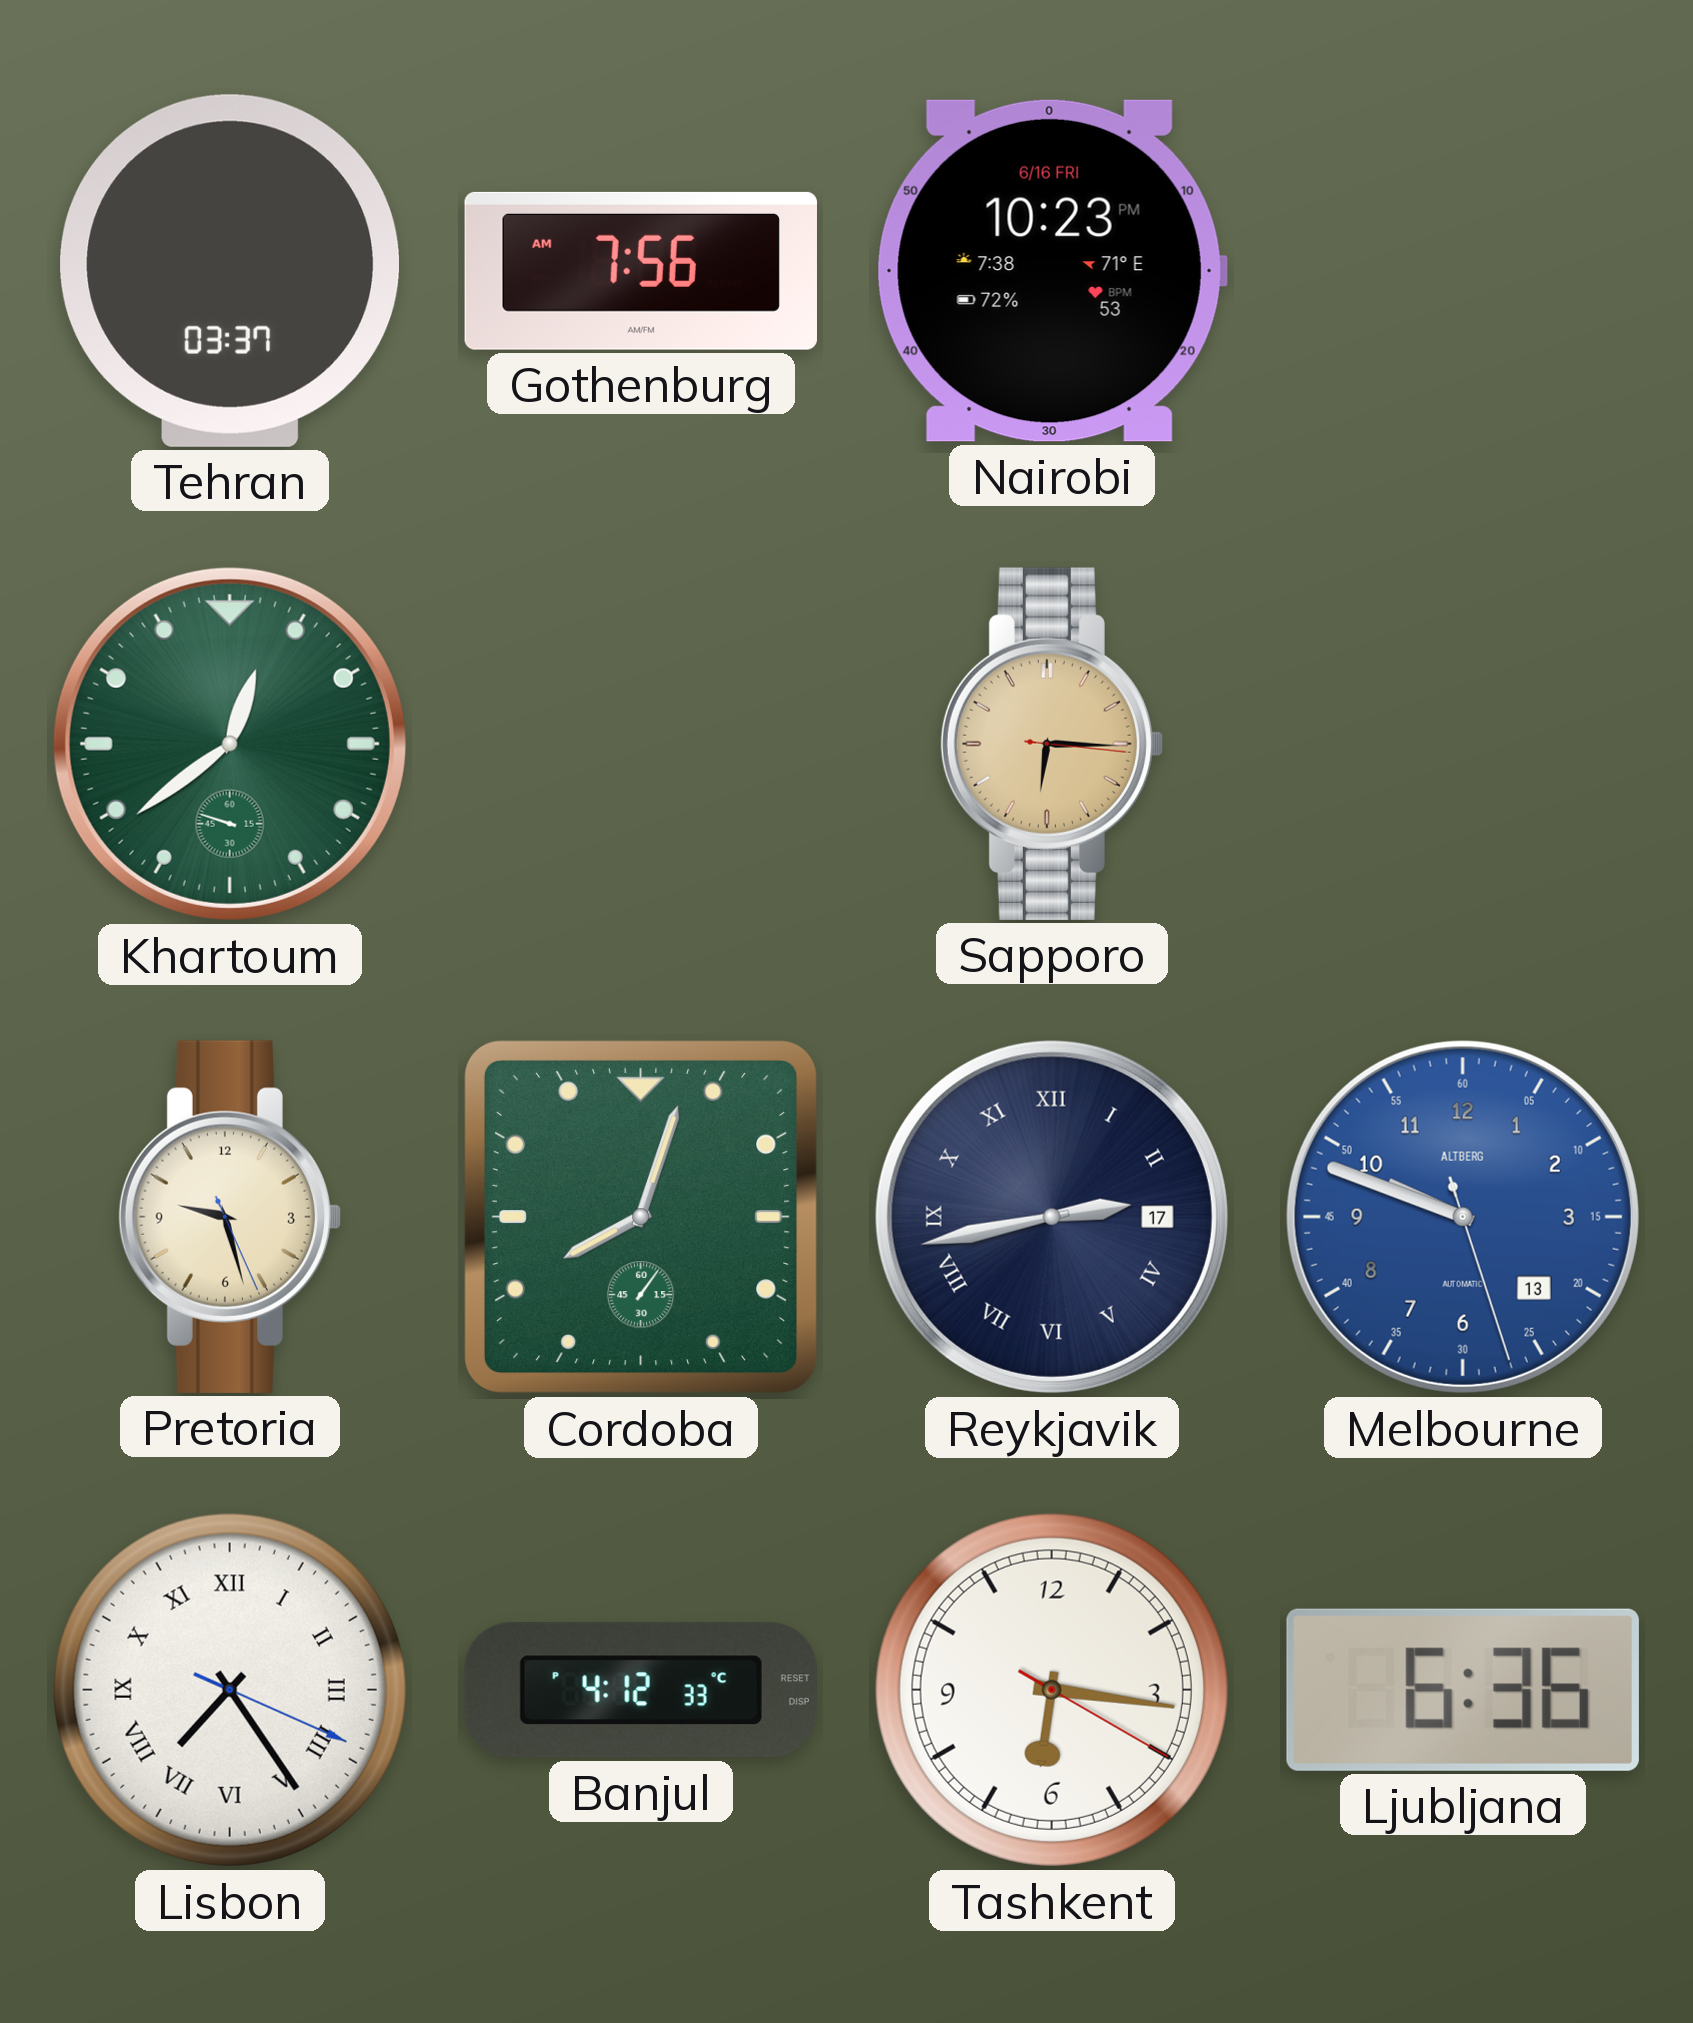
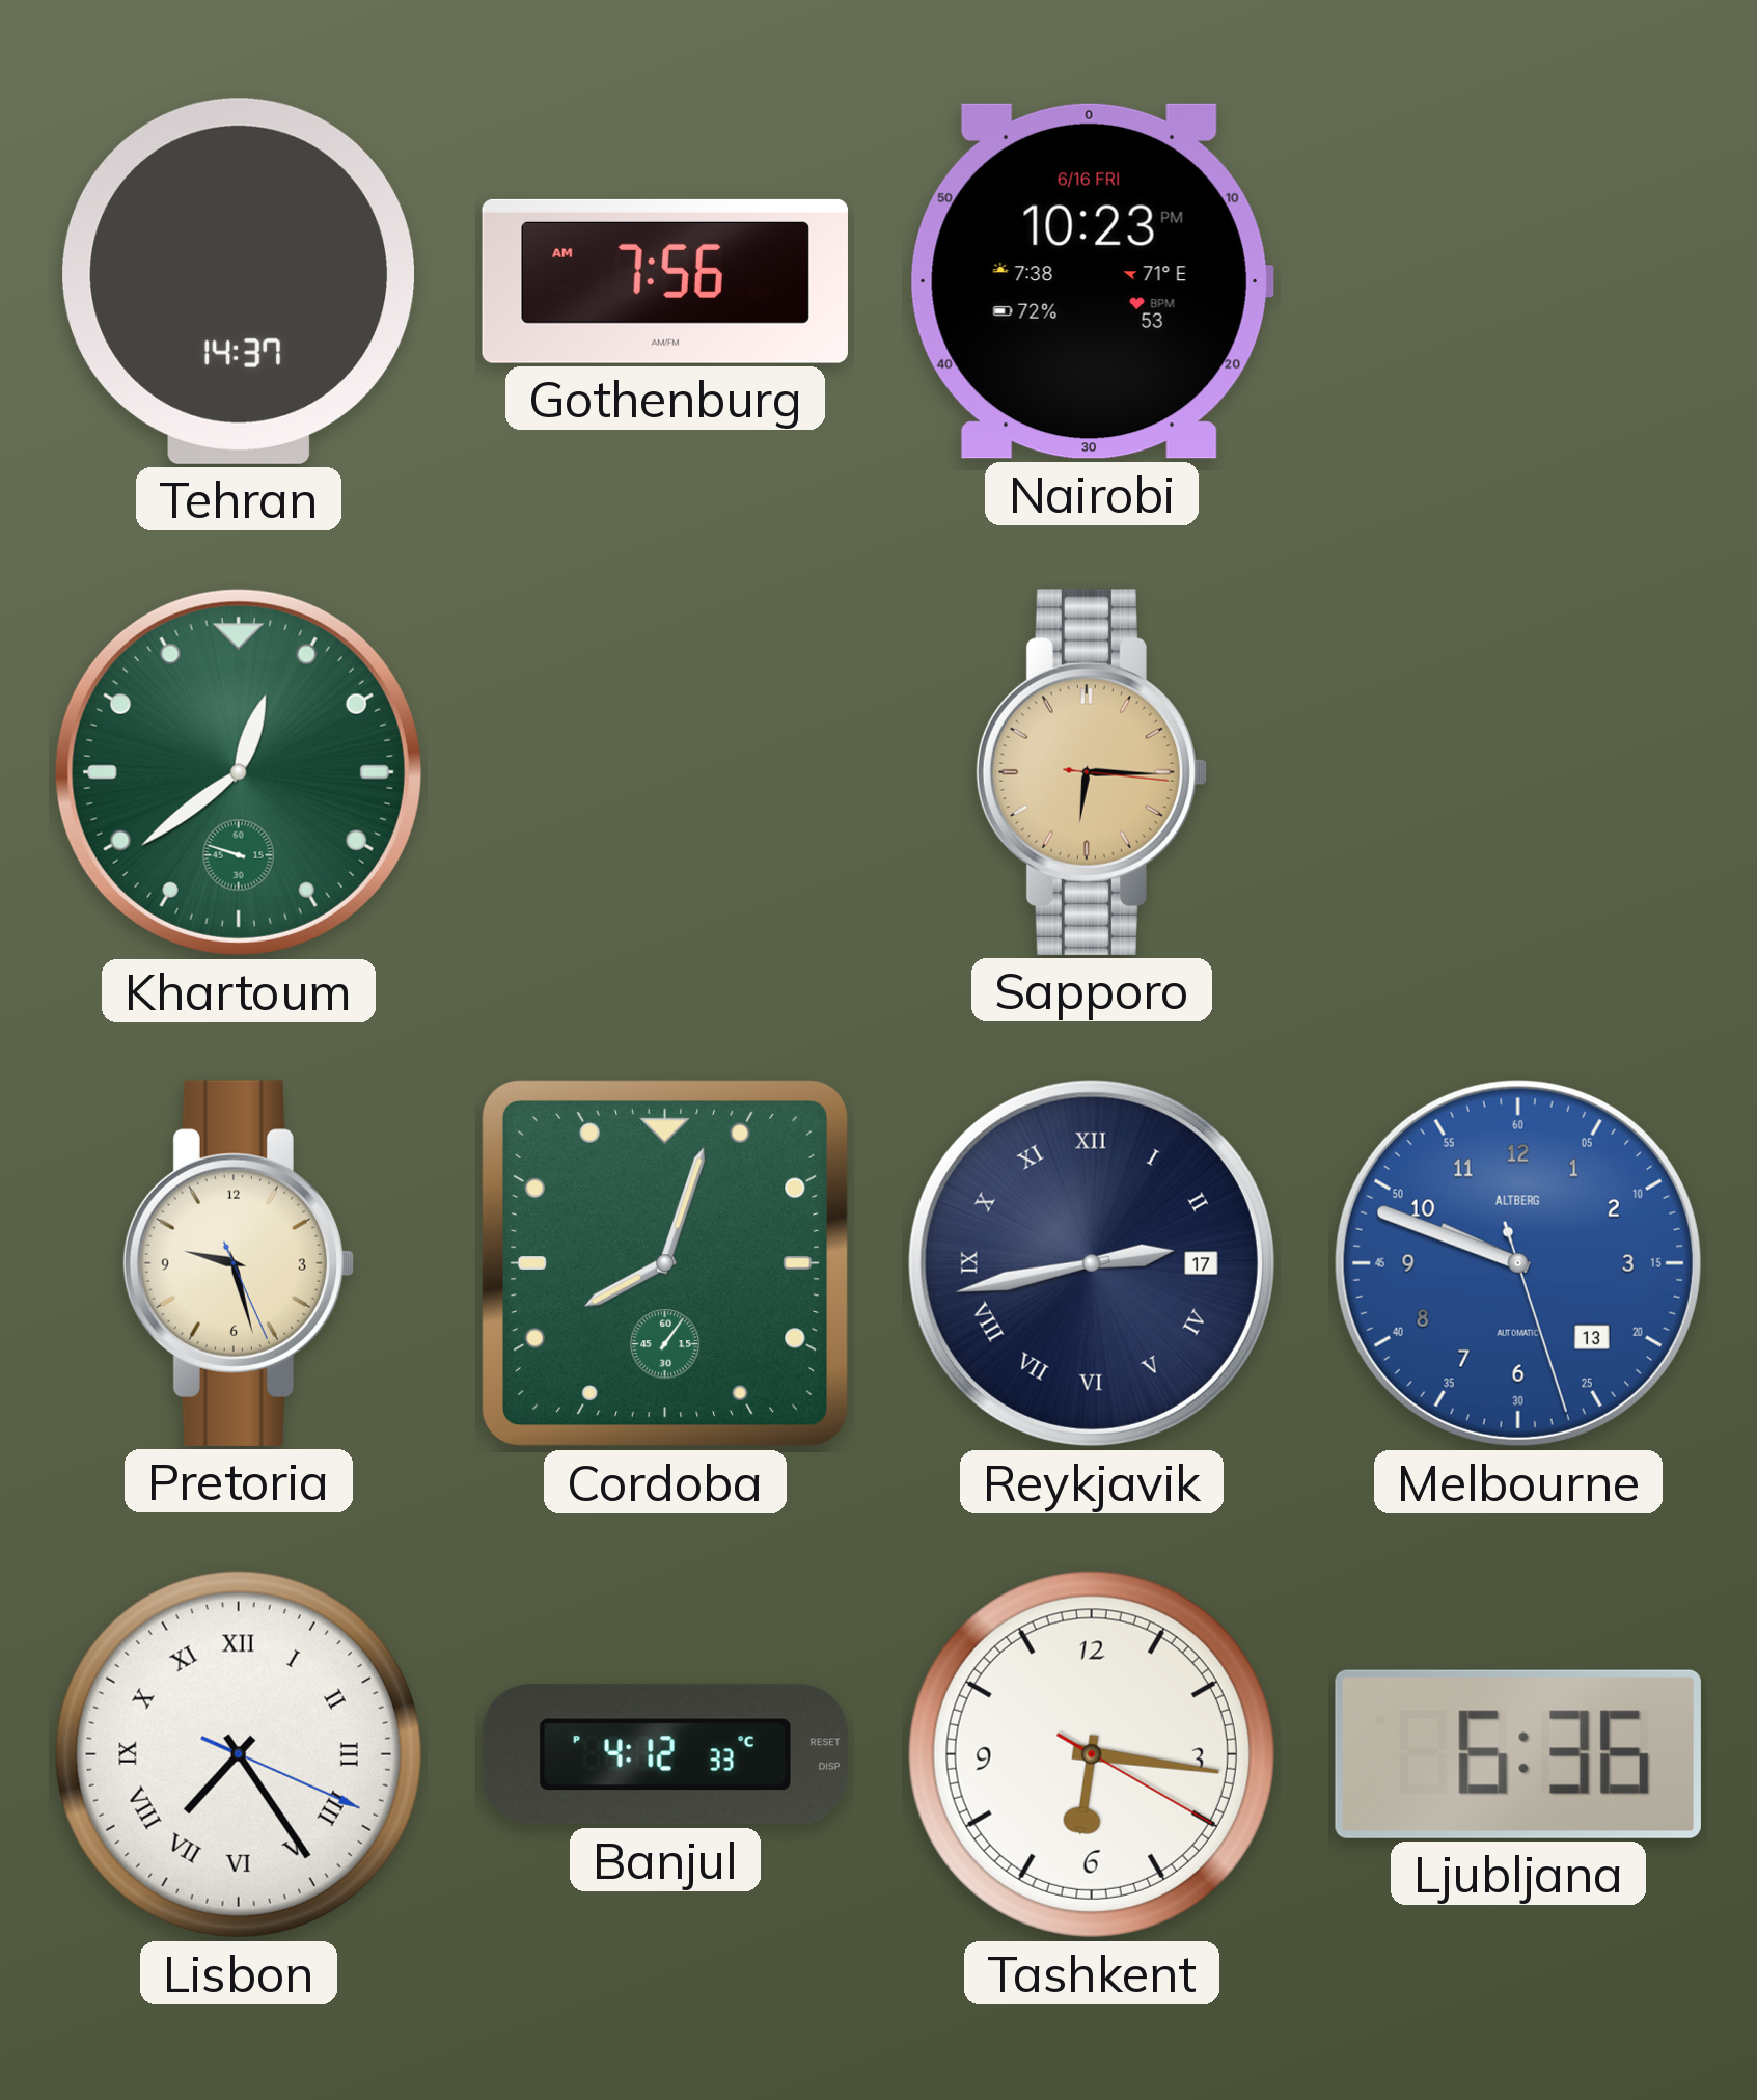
Tehran: 03:37 -> 14:37
